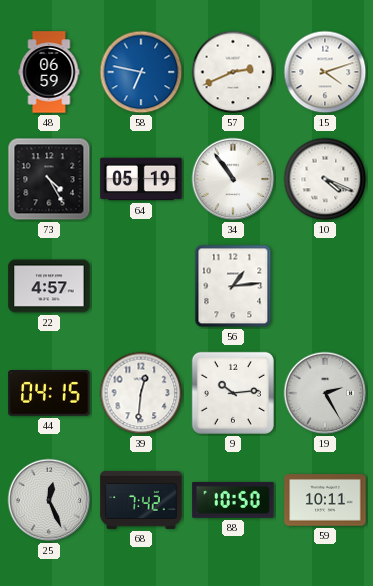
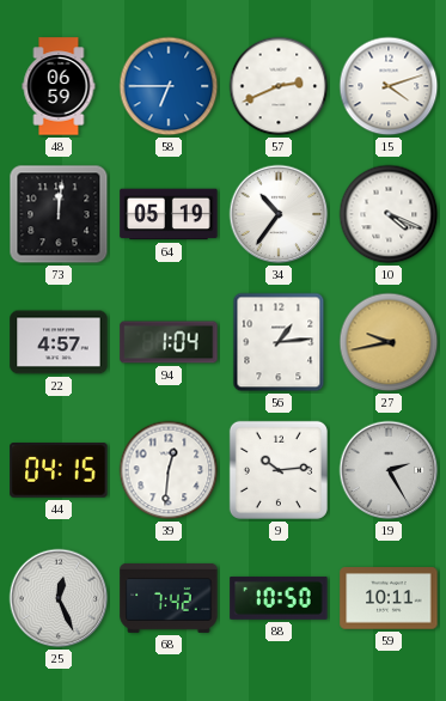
58: 6:47 -> 6:45
73: 4:25 -> 12:01
34: 10:54 -> 10:36
94: none -> 1:04
27: none -> 9:43
